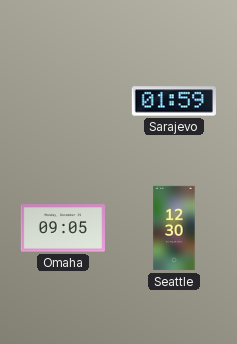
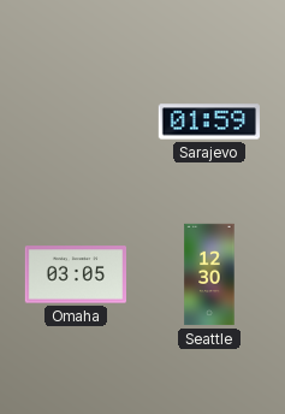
Omaha: 09:05 -> 03:05
